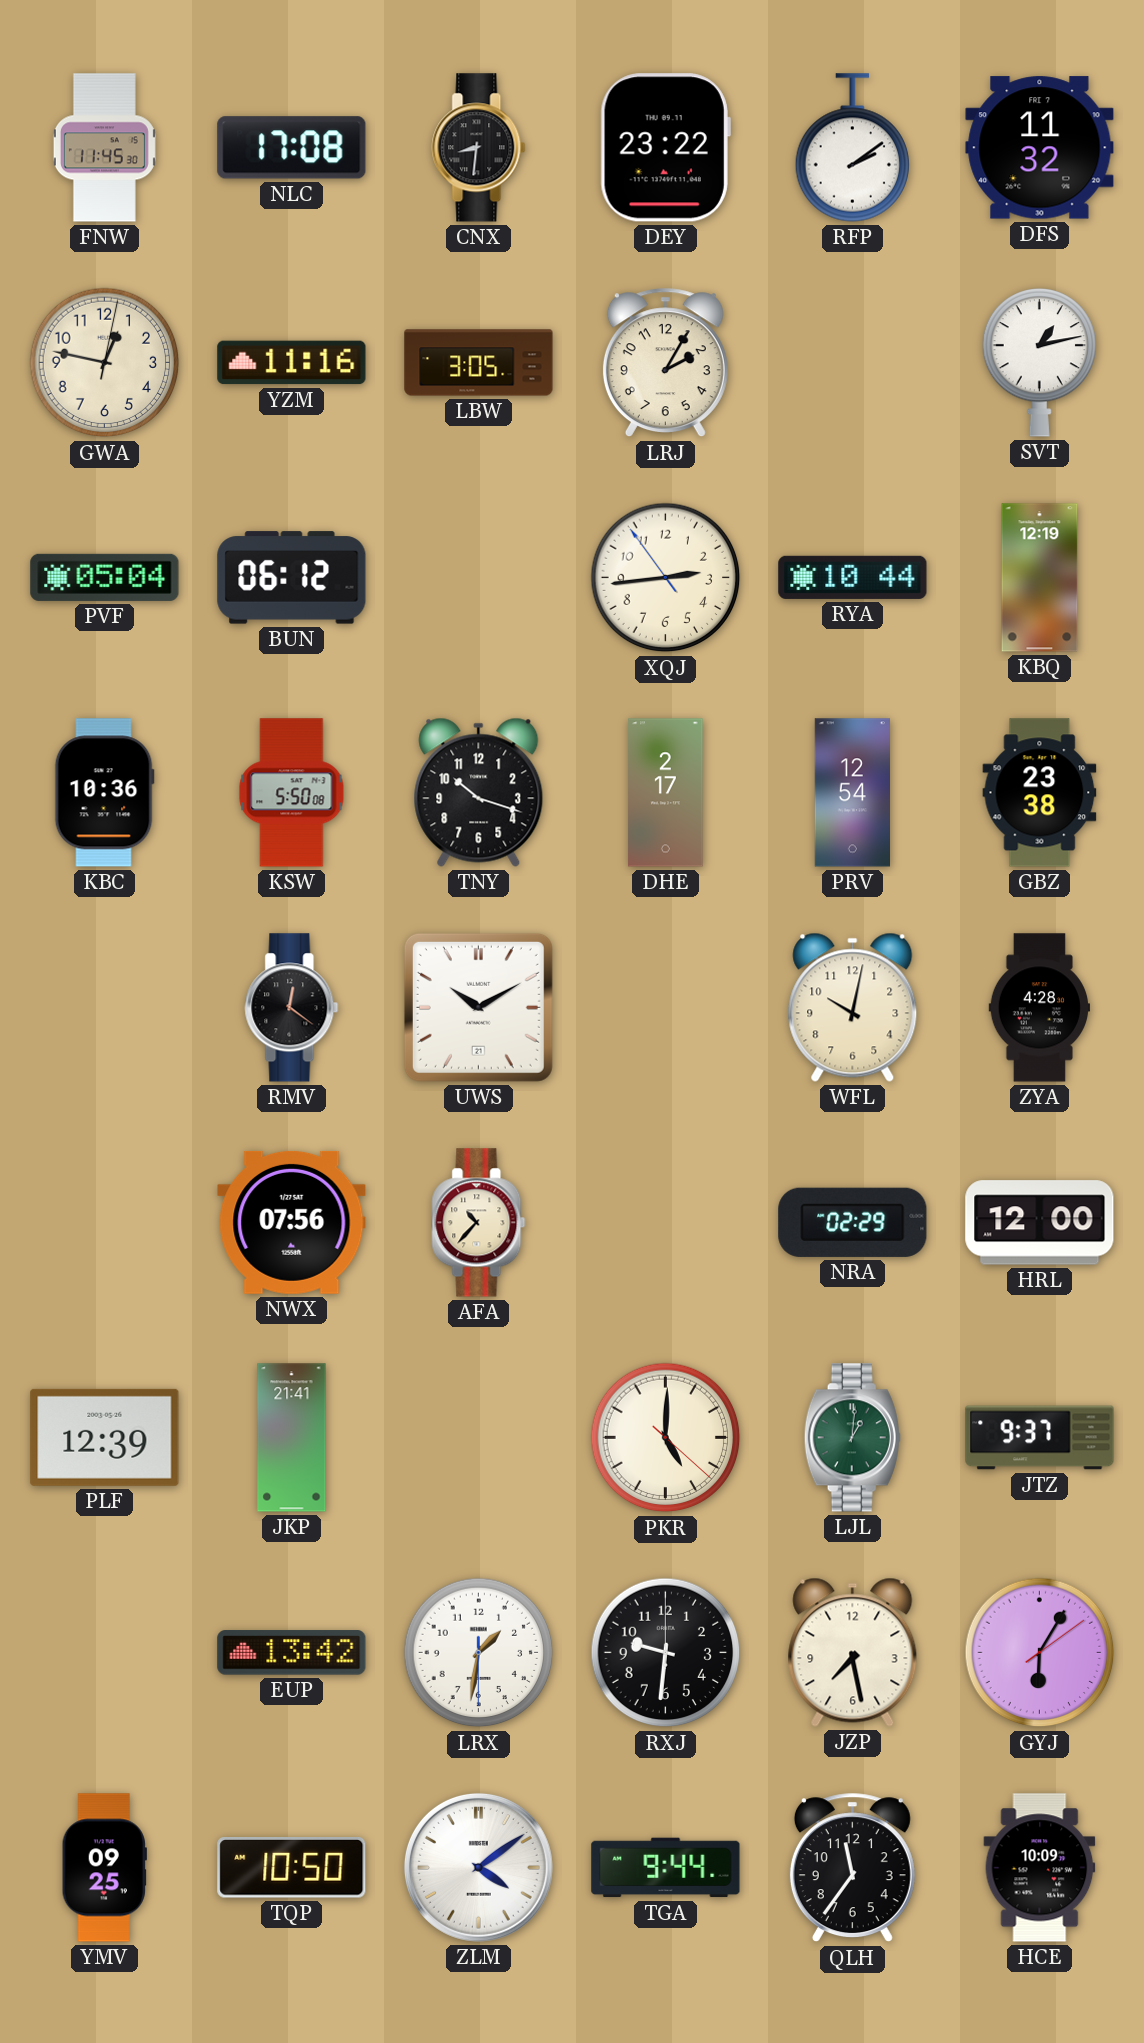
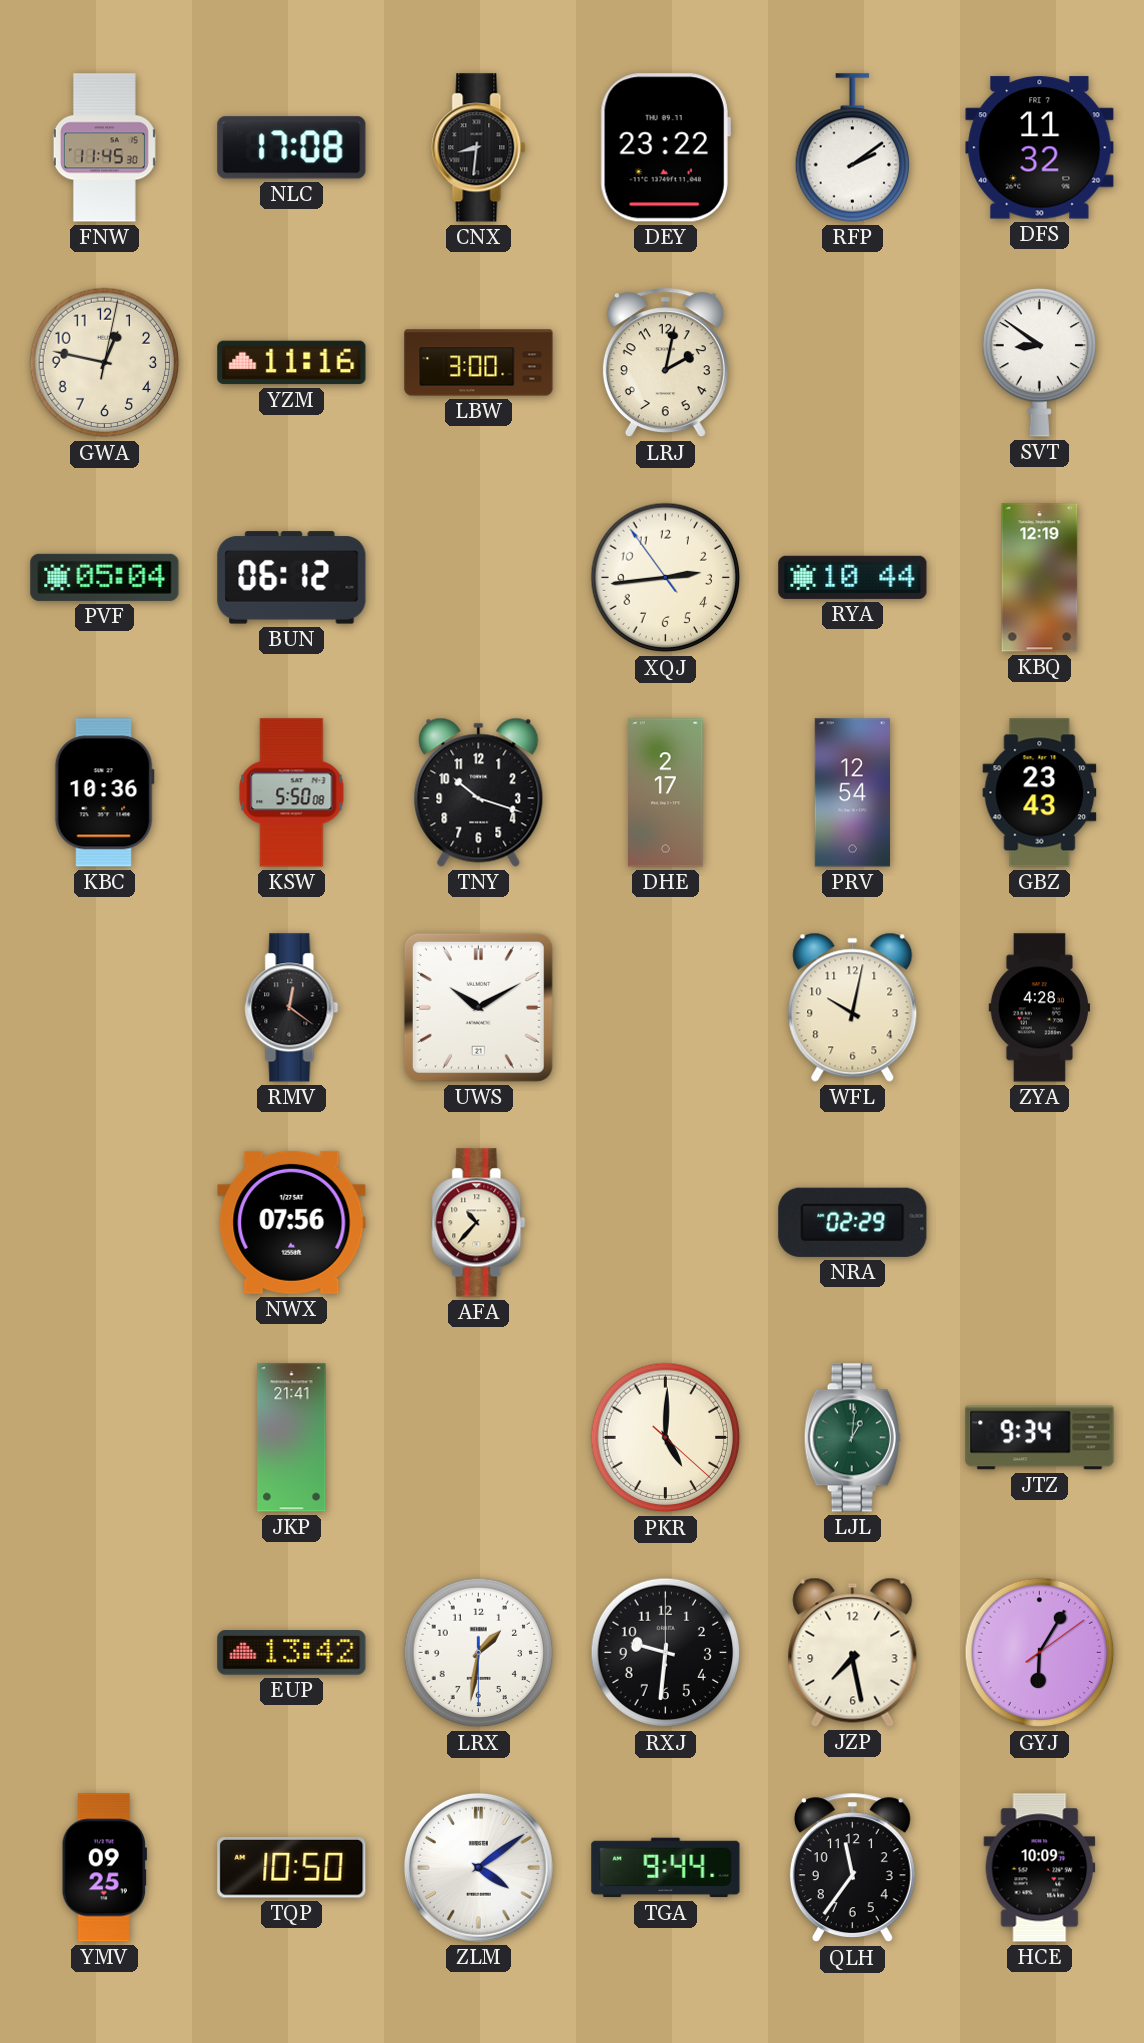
LBW: 3:05 -> 3:00
LRJ: 2:05 -> 2:02
SVT: 1:13 -> 8:51
GBZ: 23:38 -> 23:43
HRL: 12:00 -> none
PLF: 12:39 -> none
JTZ: 9:37 -> 9:34
